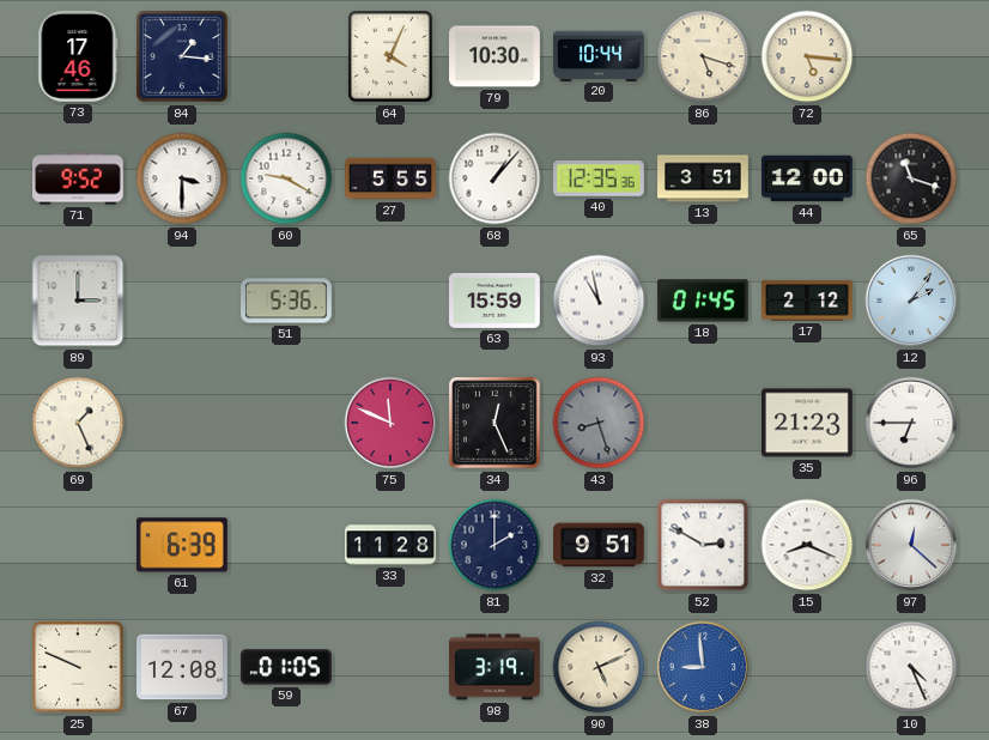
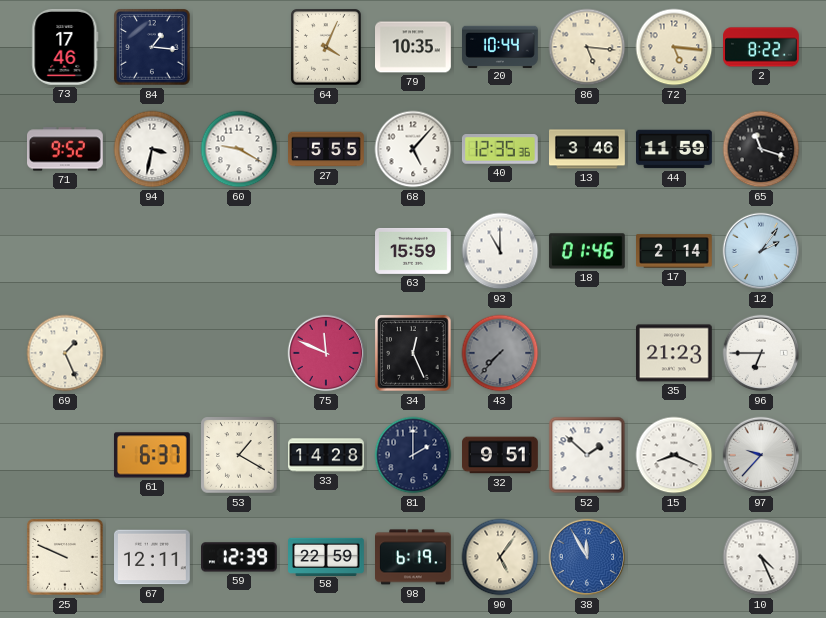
79: 10:30 -> 10:35
86: 5:18 -> 5:16
2: none -> 8:22
94: 3:30 -> 3:32
68: 1:07 -> 5:07
13: 3:51 -> 3:46
44: 12:00 -> 11:59
89: 3:00 -> none
51: 5:36 -> none
93: 10:58 -> 11:00
18: 01:45 -> 01:46
17: 2:12 -> 2:14
43: 8:27 -> 7:37
61: 6:39 -> 6:37
53: none -> 1:20
33: 11:28 -> 14:28
52: 2:50 -> 1:52
97: 12:22 -> 9:37
67: 12:08 -> 12:11
59: 01:05 -> 12:39
58: none -> 22:59
98: 3:19 -> 6:19
90: 5:11 -> 5:06
38: 8:59 -> 11:55
